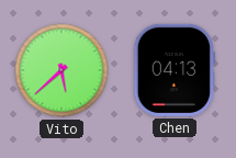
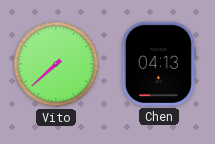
Vito: 5:38 -> 7:38
